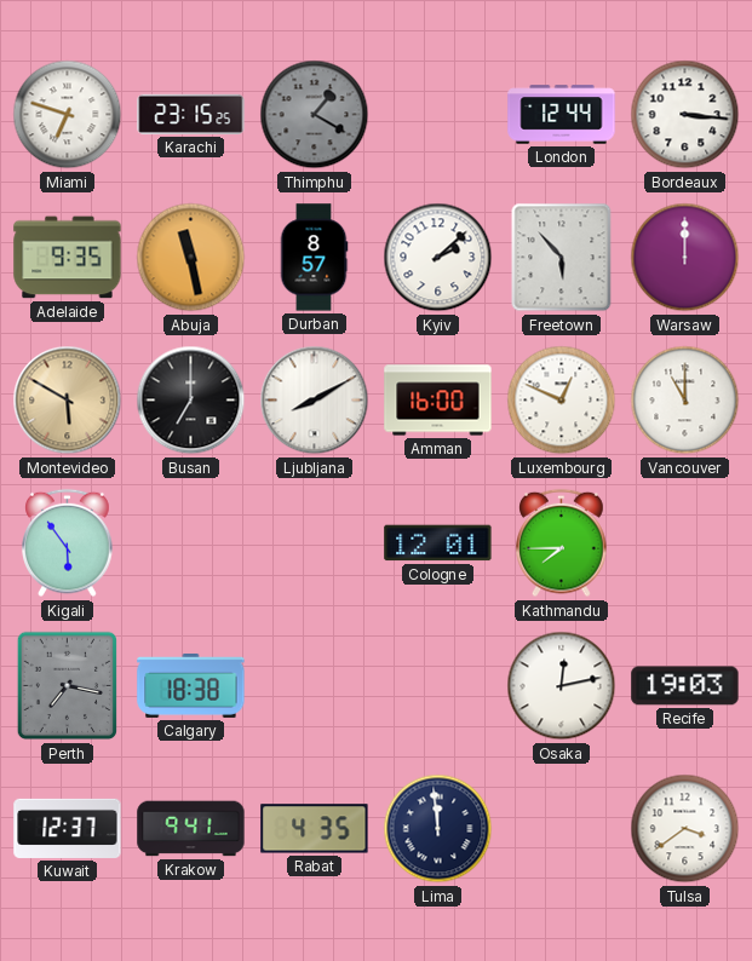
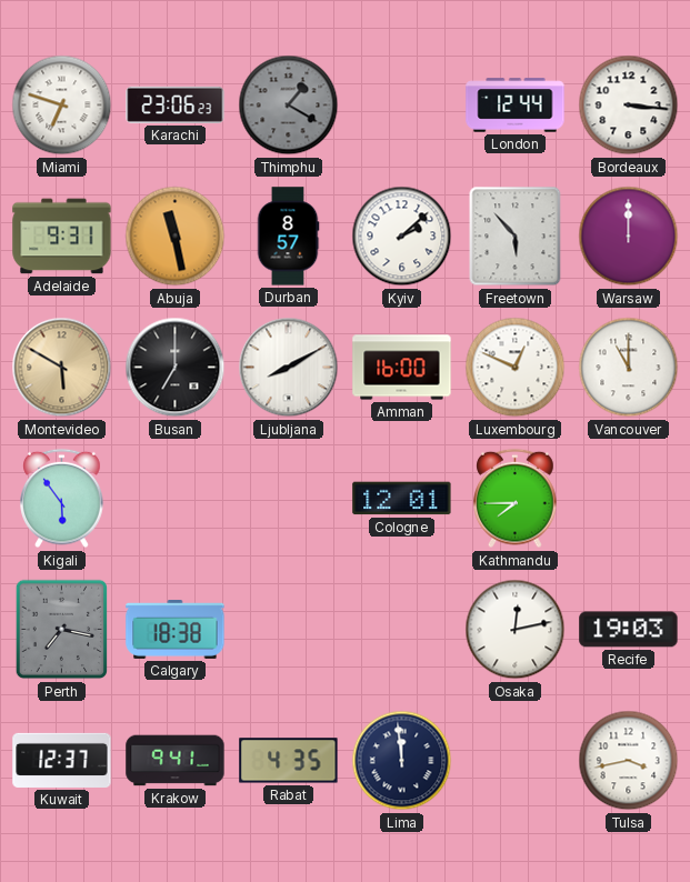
Karachi: 23:15 -> 23:06
Adelaide: 9:35 -> 9:31
Tulsa: 3:39 -> 3:43
